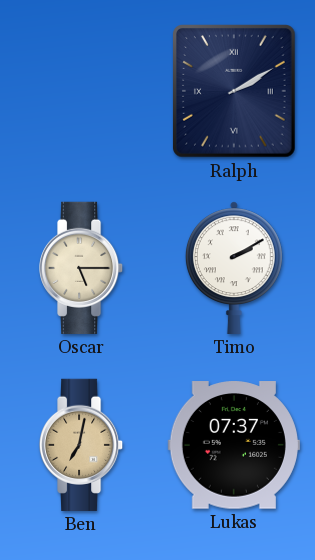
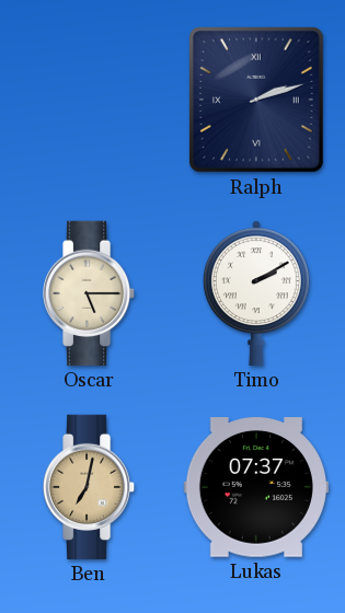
Ralph: 2:10 -> 2:12
